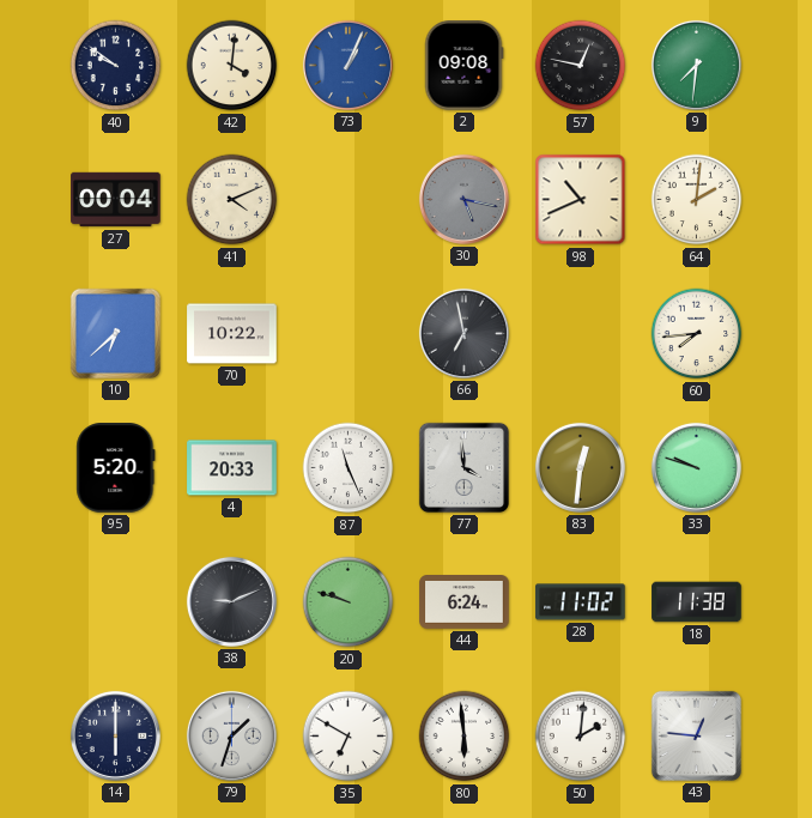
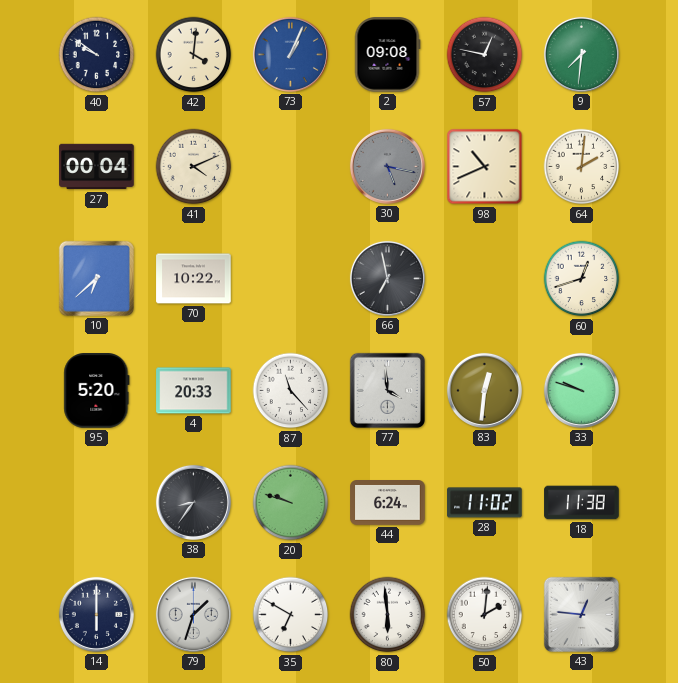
60: 7:44 -> 12:42
87: 11:26 -> 11:23
38: 9:11 -> 8:36
